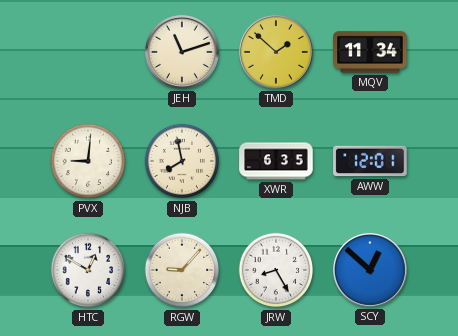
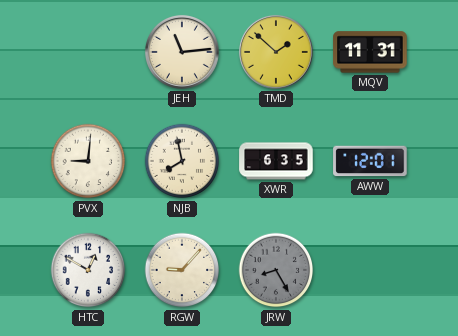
JEH: 11:12 -> 11:14
MQV: 11:34 -> 11:31
JRW dial: white -> grey
SCY: 12:52 -> none
